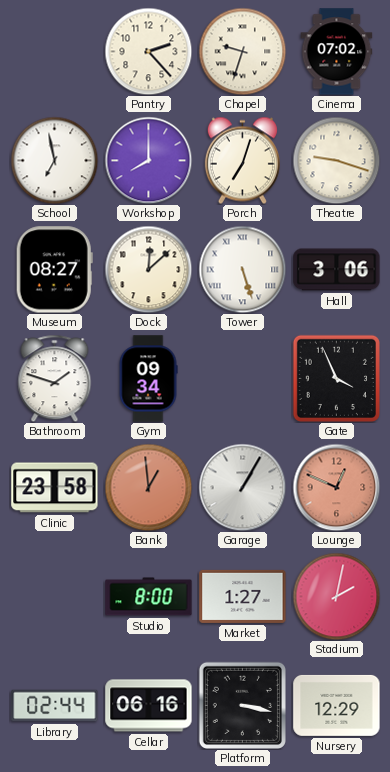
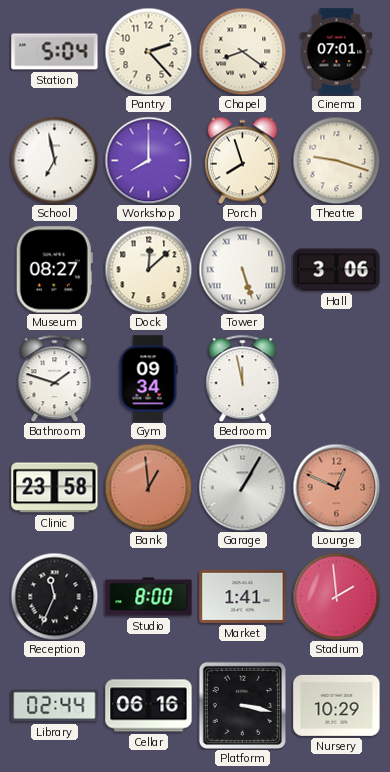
Station: none -> 5:04
Chapel: 9:33 -> 8:21
Cinema: 07:02 -> 07:01
Porch: 7:03 -> 7:57
Bedroom: none -> 11:58
Gate: 3:56 -> none
Reception: none -> 11:34
Market: 1:27 -> 1:41
Stadium: 2:02 -> 1:59
Nursery: 12:29 -> 10:29
